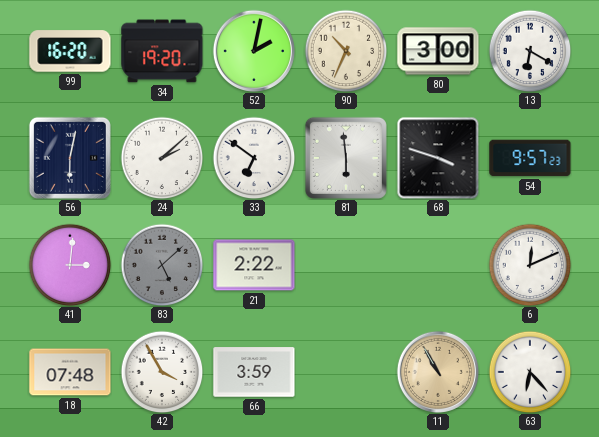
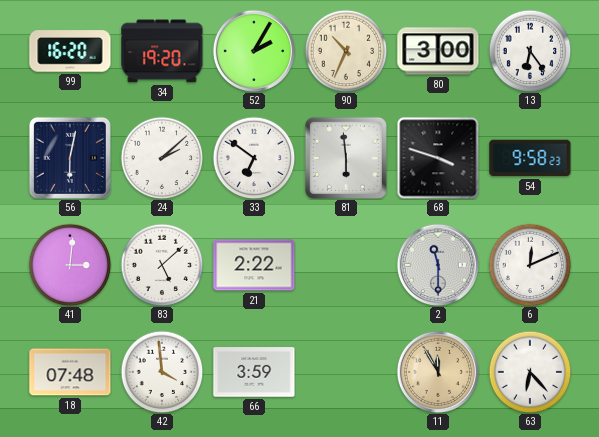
52: 2:02 -> 2:05
13: 6:20 -> 6:24
54: 9:57 -> 9:58
83 dial: grey -> white
2: none -> 11:30
42: 3:55 -> 3:59
11: 10:55 -> 11:55
